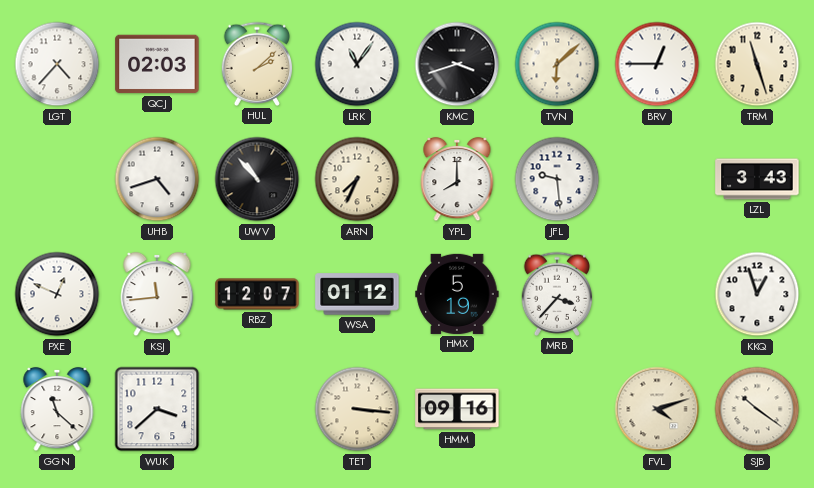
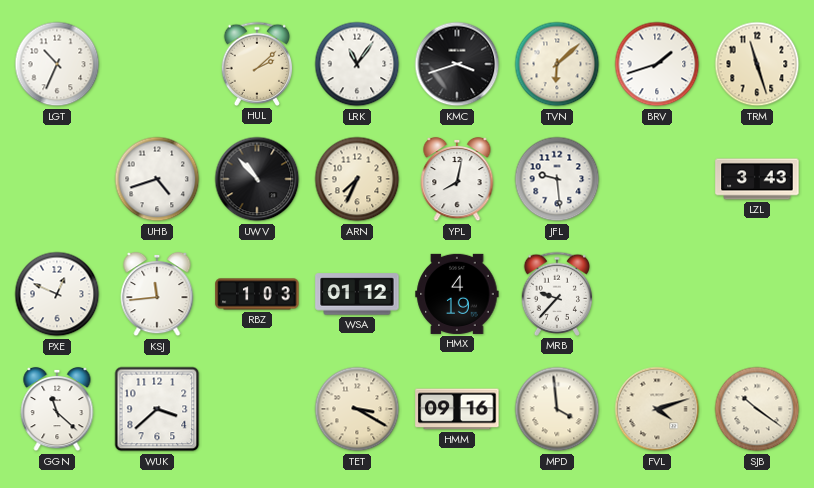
LGT: 4:37 -> 10:34
QCJ: 02:03 -> none
BRV: 12:45 -> 1:42
YPL: 8:00 -> 8:02
RBZ: 12:07 -> 1:03
HMX: 5:19 -> 4:19
MRB: 3:37 -> 9:37
KKQ: 12:57 -> none
TET: 3:16 -> 3:20
MPD: none -> 3:59
